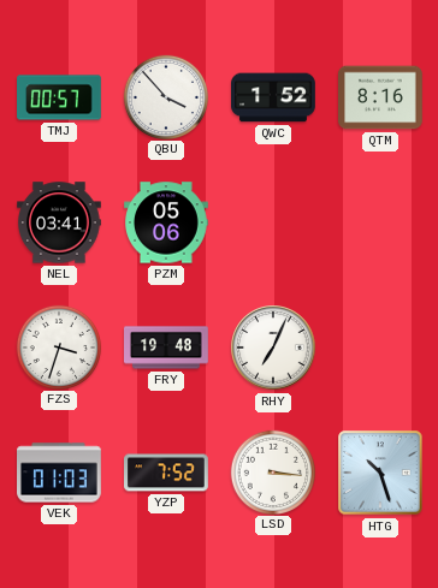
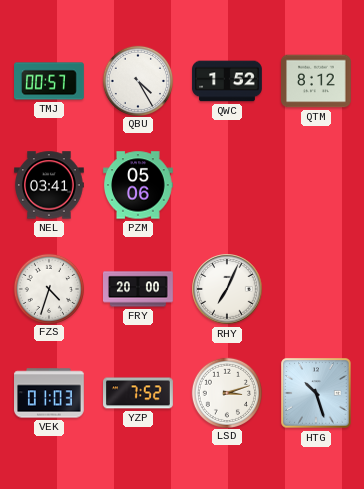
QBU: 3:53 -> 4:25
QTM: 8:16 -> 8:12
FZS: 3:33 -> 4:33
FRY: 19:48 -> 20:00
LSD: 3:16 -> 3:12
